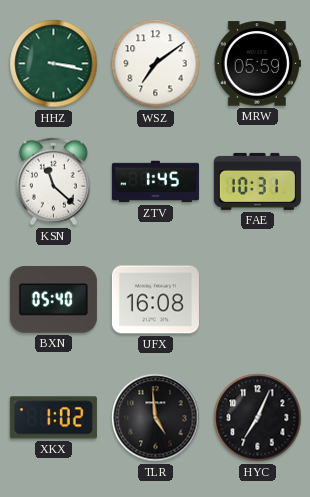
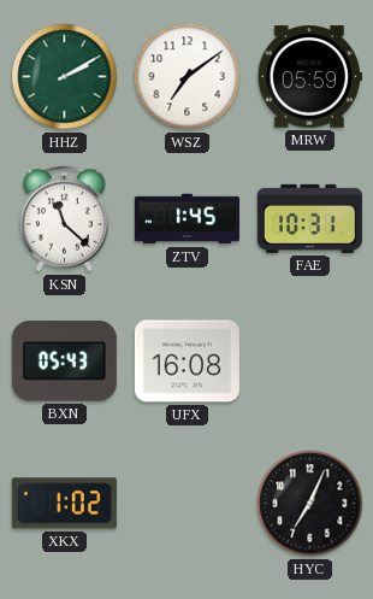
HHZ: 3:17 -> 2:10
BXN: 05:40 -> 05:43
TLR: 4:59 -> none
